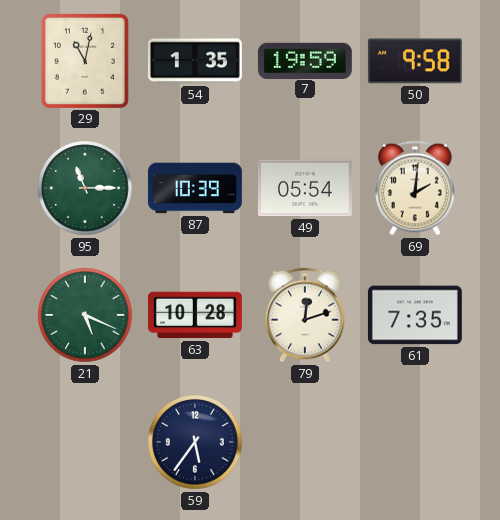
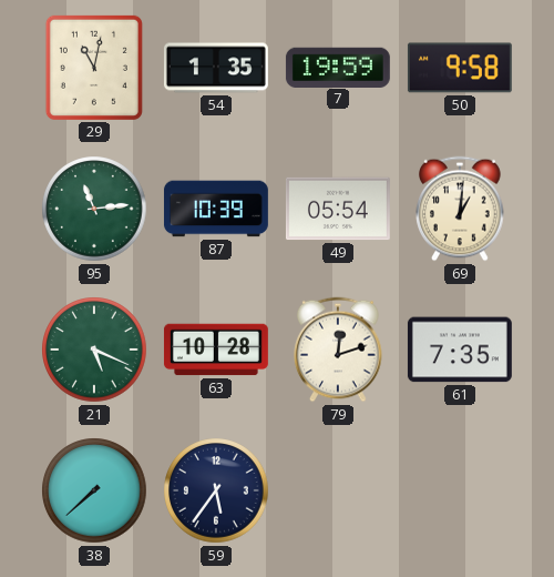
95: 11:15 -> 11:14
69: 2:01 -> 1:01
38: none -> 7:38
